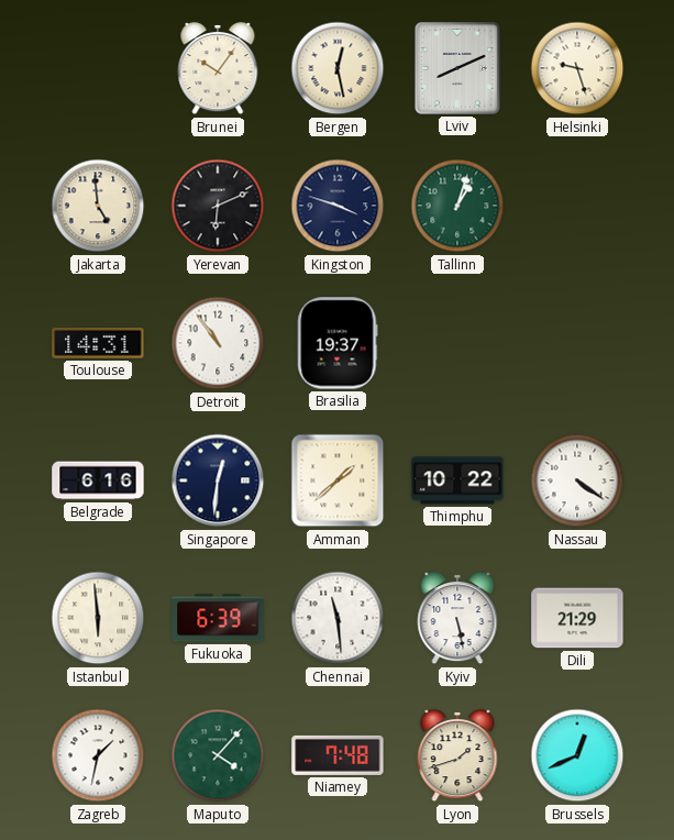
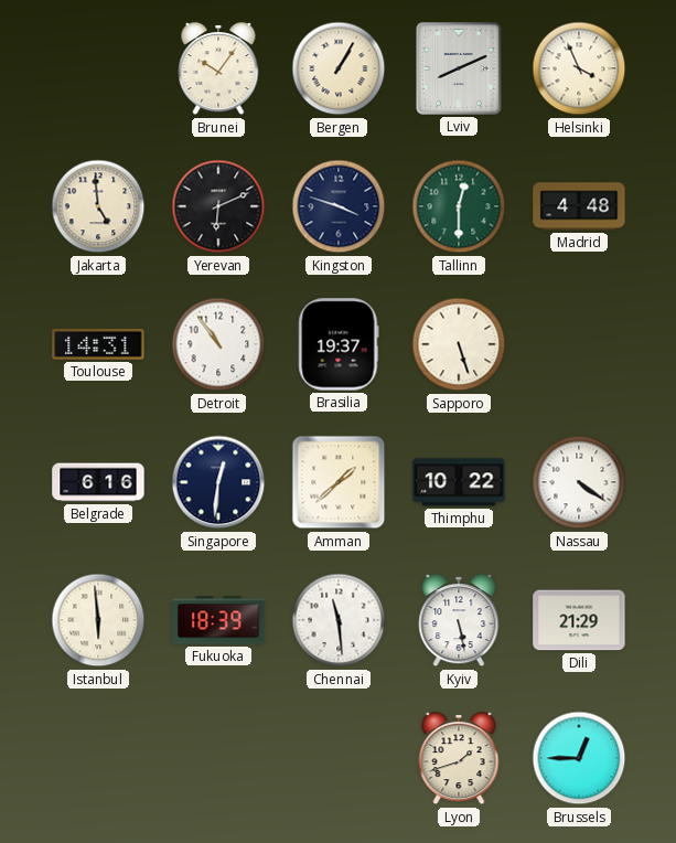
Bergen: 12:28 -> 1:05
Helsinki: 9:27 -> 3:56
Tallinn: 1:03 -> 12:30
Madrid: none -> 4:48
Sapporo: none -> 5:27
Fukuoka: 6:39 -> 18:39
Zagreb: 1:32 -> none
Maputo: 4:07 -> none
Niamey: 7:48 -> none
Brussels: 12:41 -> 12:45
